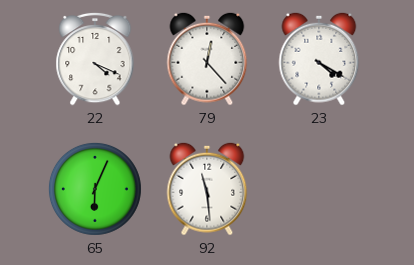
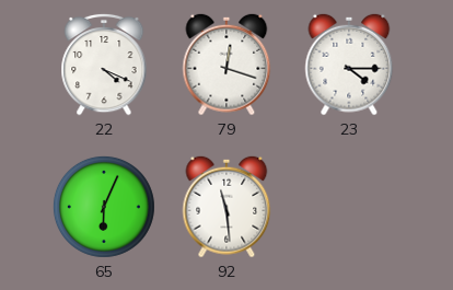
79: 12:23 -> 12:18
23: 4:20 -> 4:15
